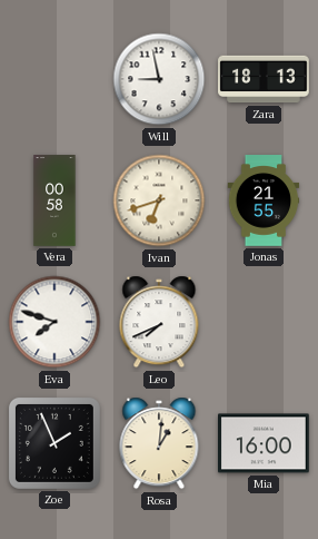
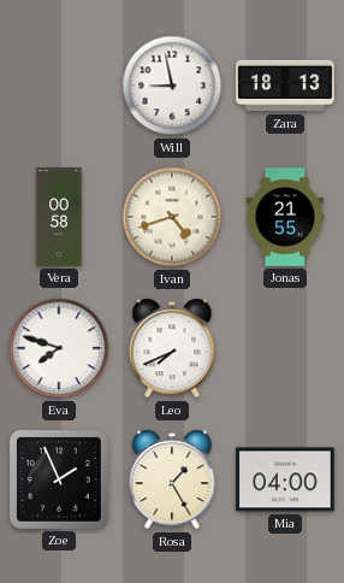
Ivan: 6:42 -> 4:42
Rosa: 1:01 -> 1:25
Mia: 16:00 -> 04:00
